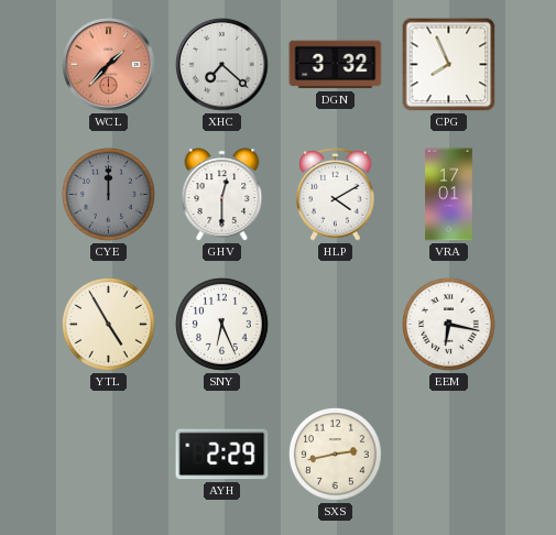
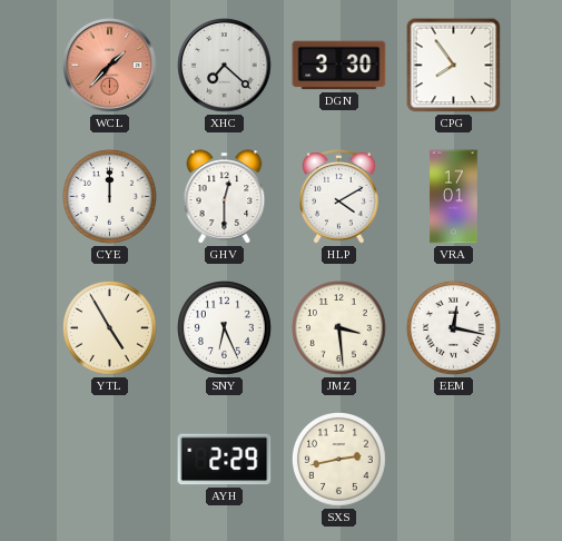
DGN: 3:32 -> 3:30
CPG: 7:56 -> 7:54
CYE dial: grey -> white
JMZ: none -> 3:29
EEM: 6:17 -> 12:17
